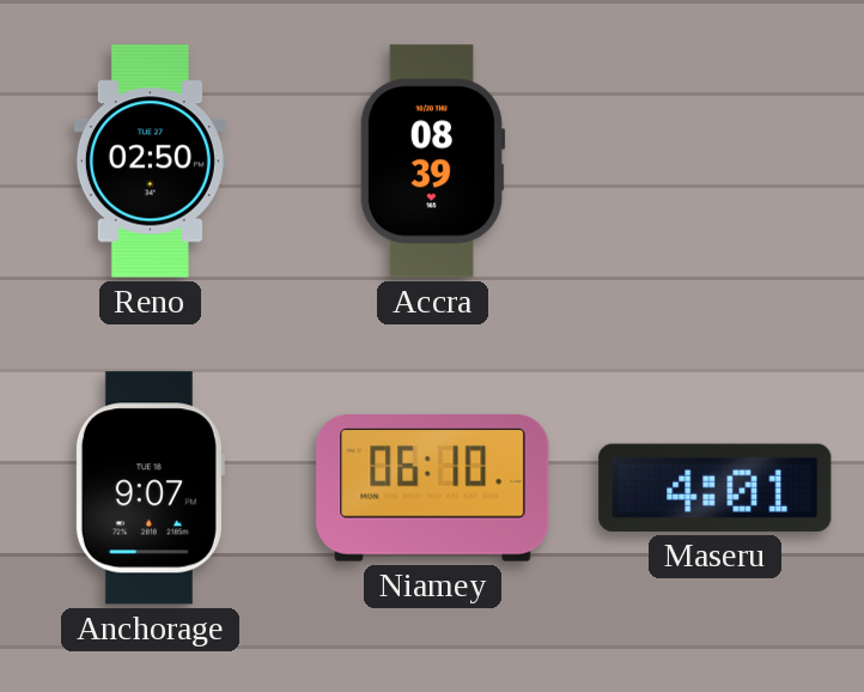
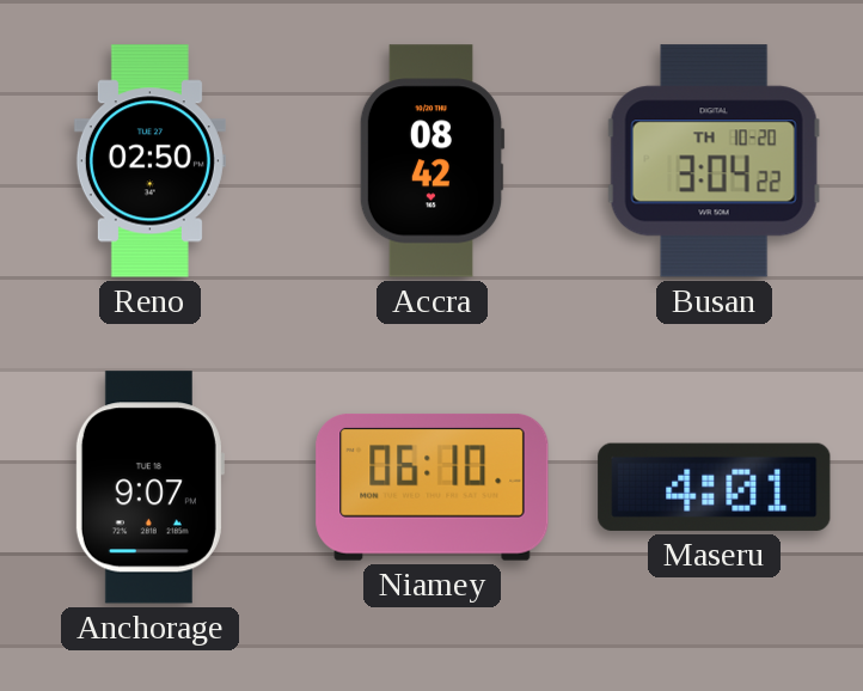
Accra: 08:39 -> 08:42
Busan: none -> 3:04
